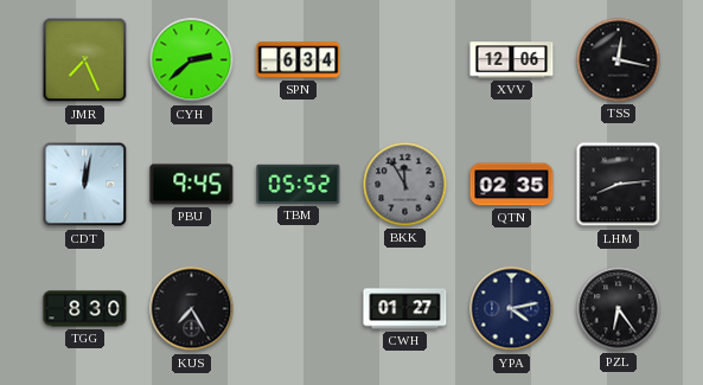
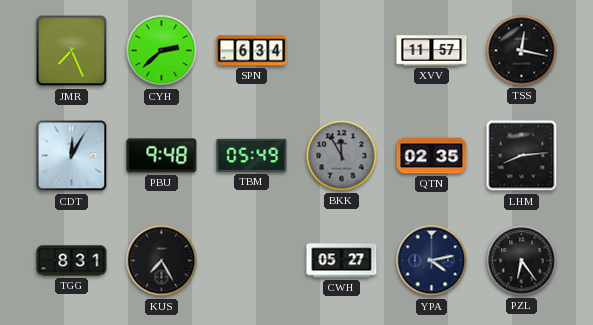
XVV: 12:06 -> 11:57
CDT: 12:02 -> 12:05
PBU: 9:45 -> 9:48
TBM: 05:52 -> 05:49
TGG: 8:30 -> 8:31
CWH: 01:27 -> 05:27
